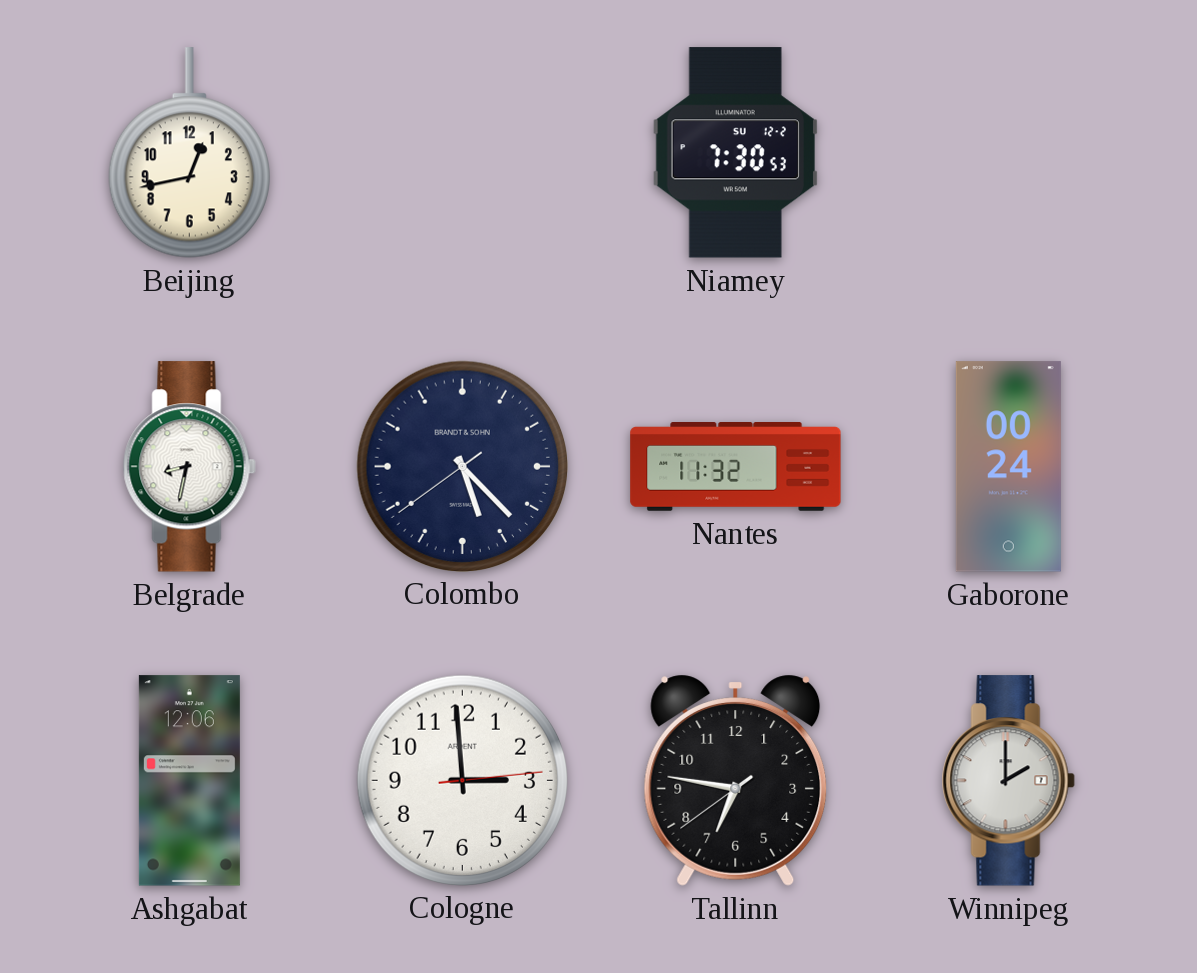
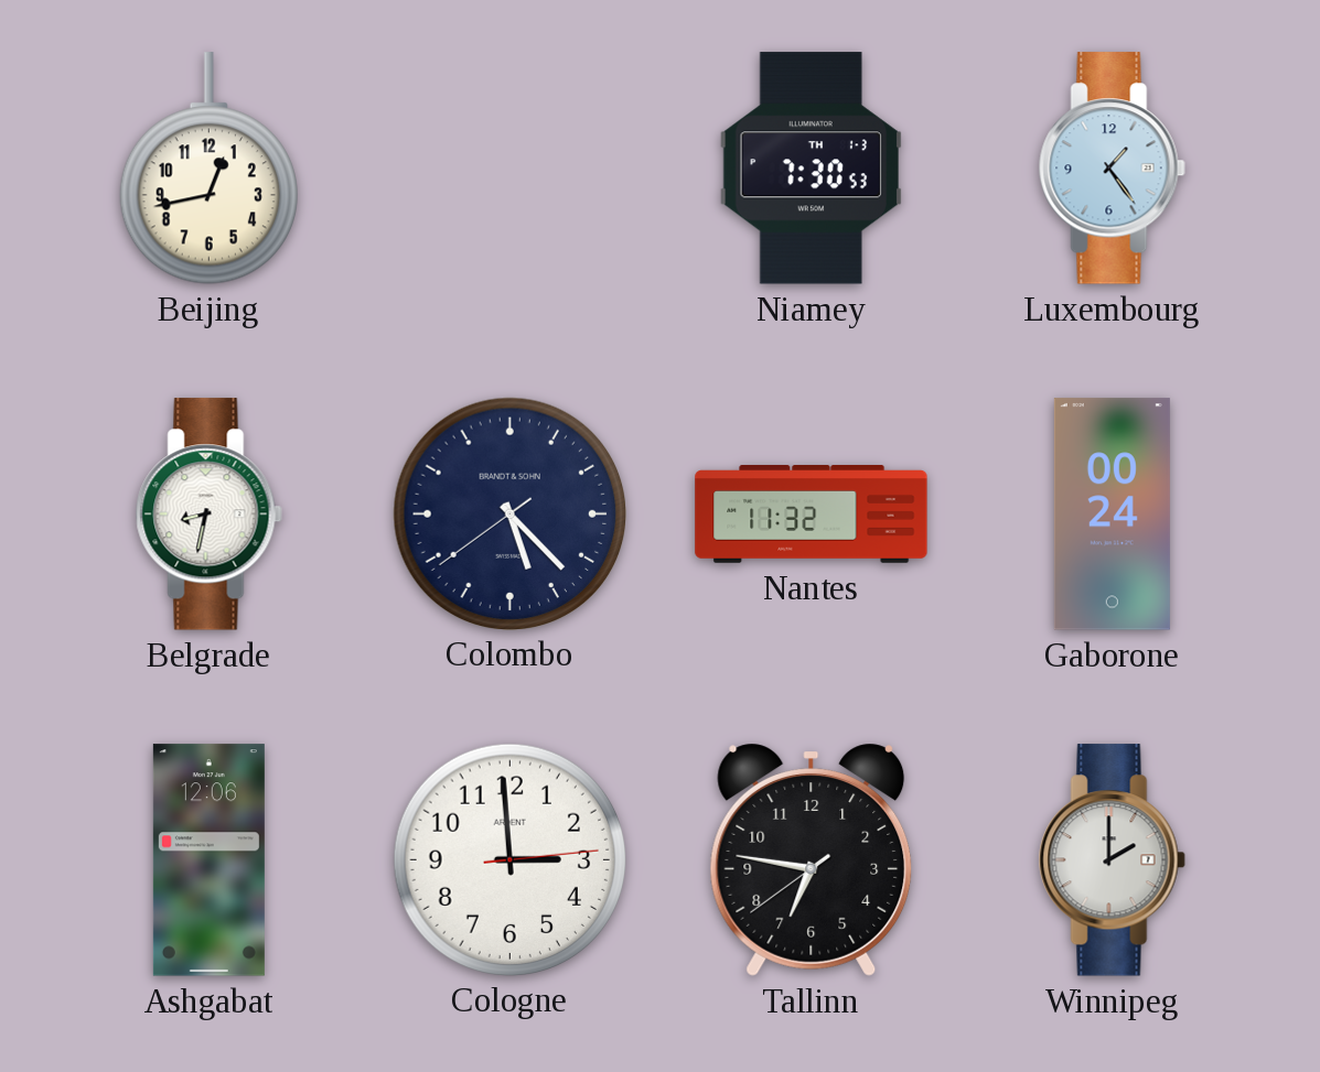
Niamey date: SU 12-2 -> TH 1-3
Luxembourg: none -> 1:24
